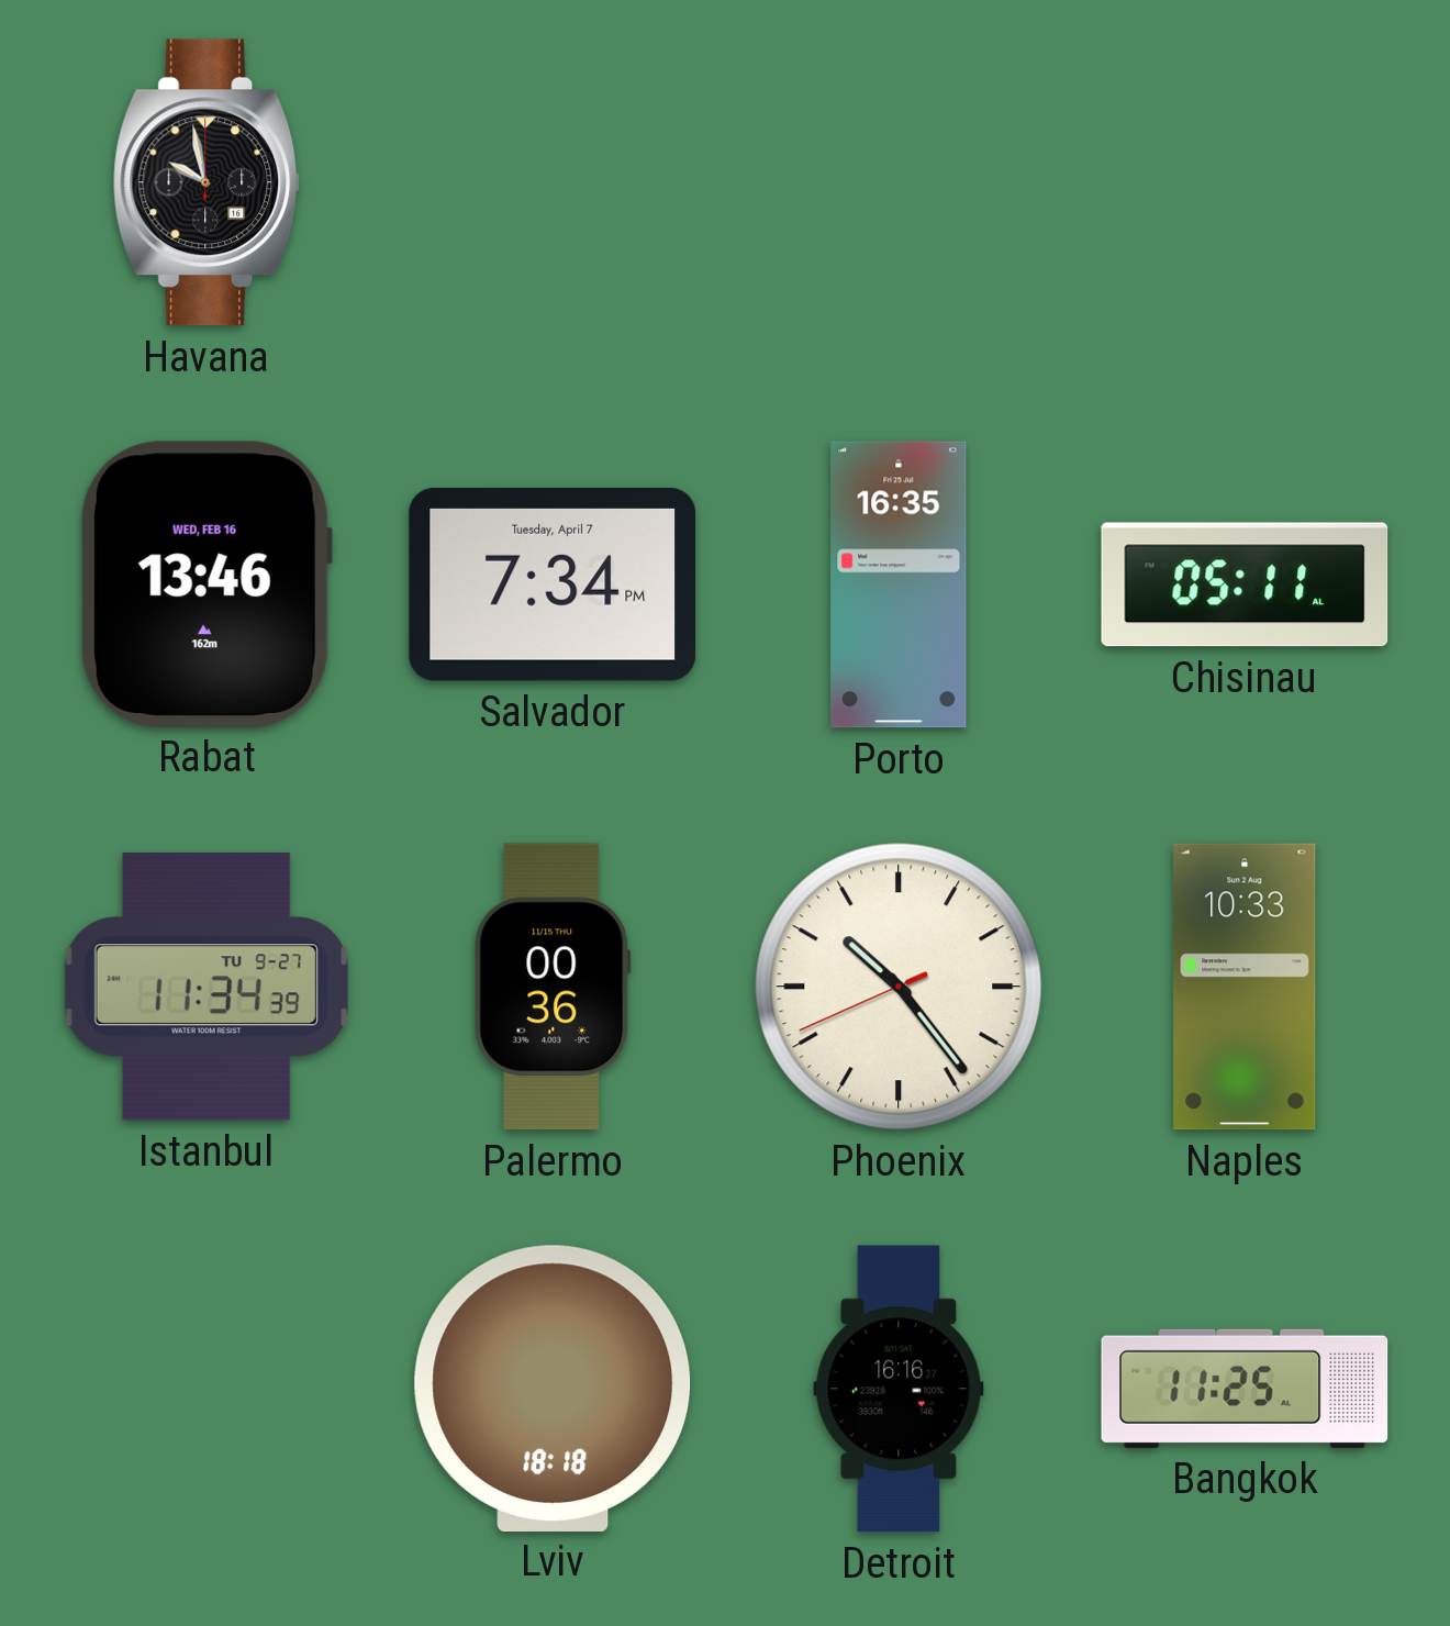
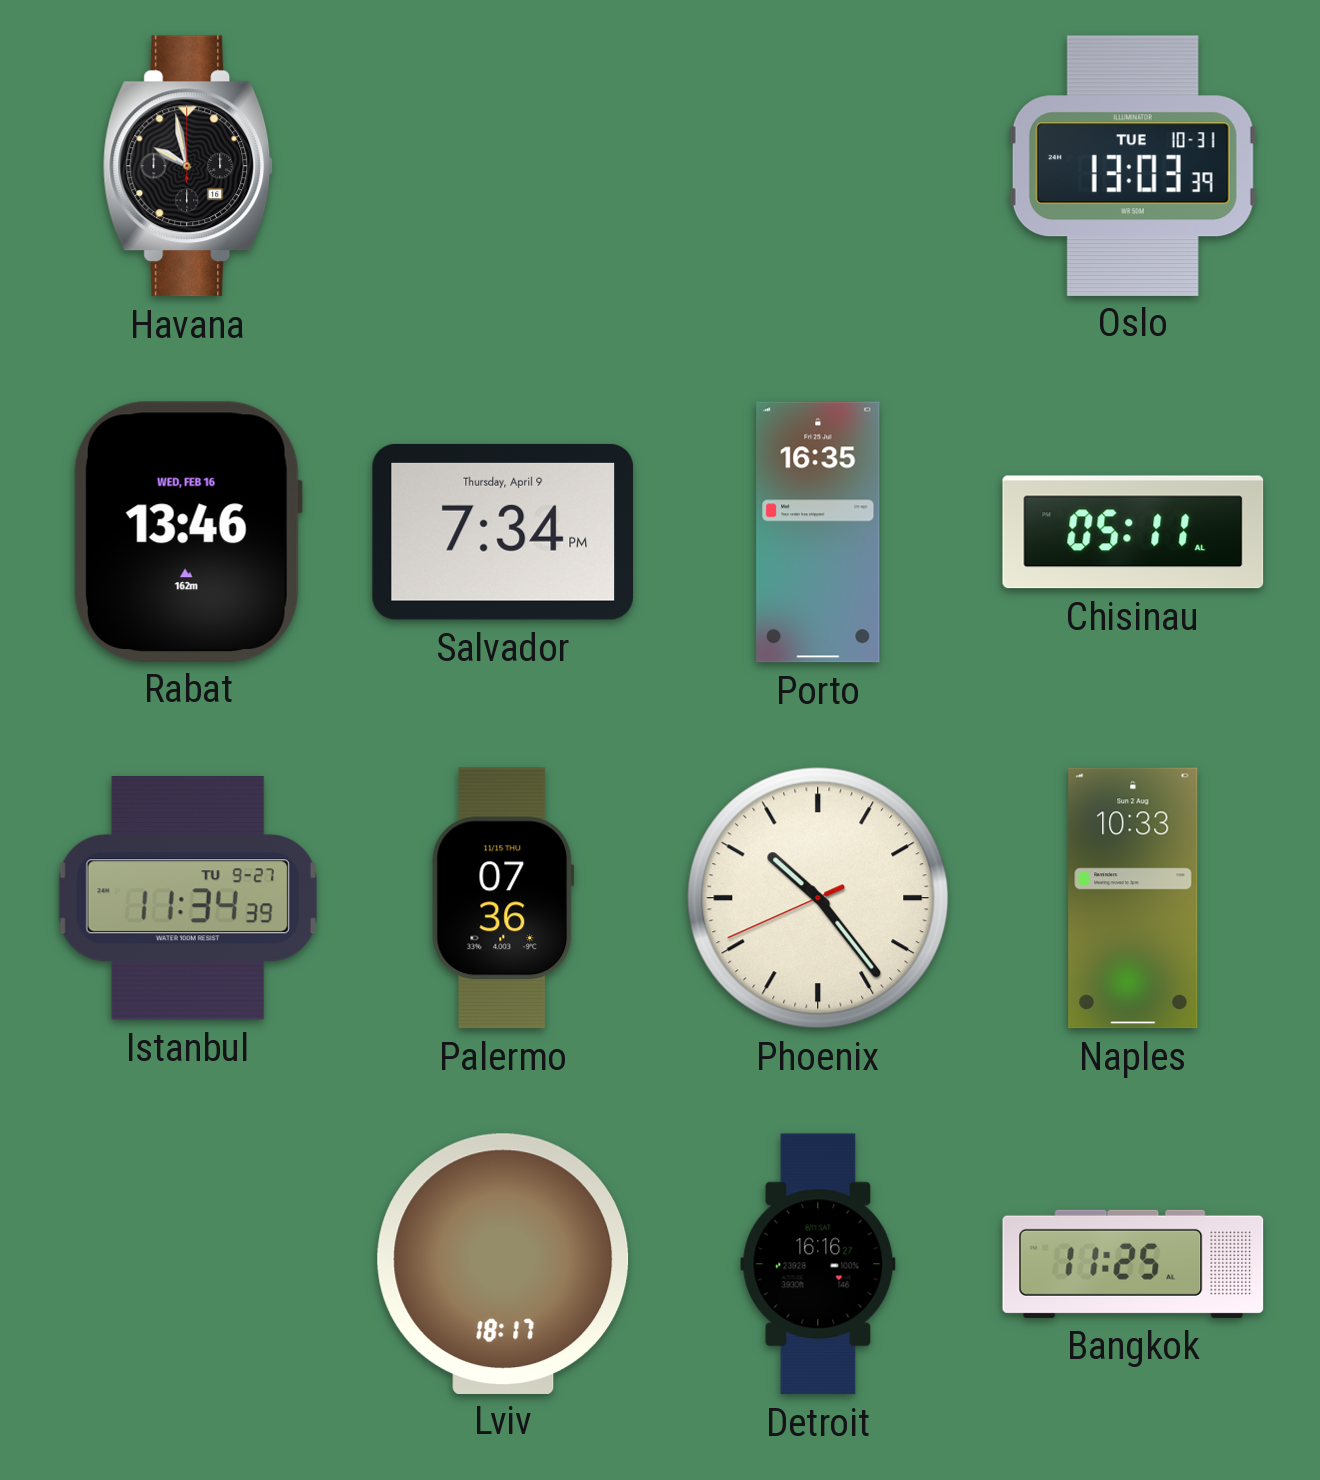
Oslo: none -> 13:03
Salvador date: Tuesday, April 7 -> Thursday, April 9
Palermo: 00:36 -> 07:36
Lviv: 18:18 -> 18:17
